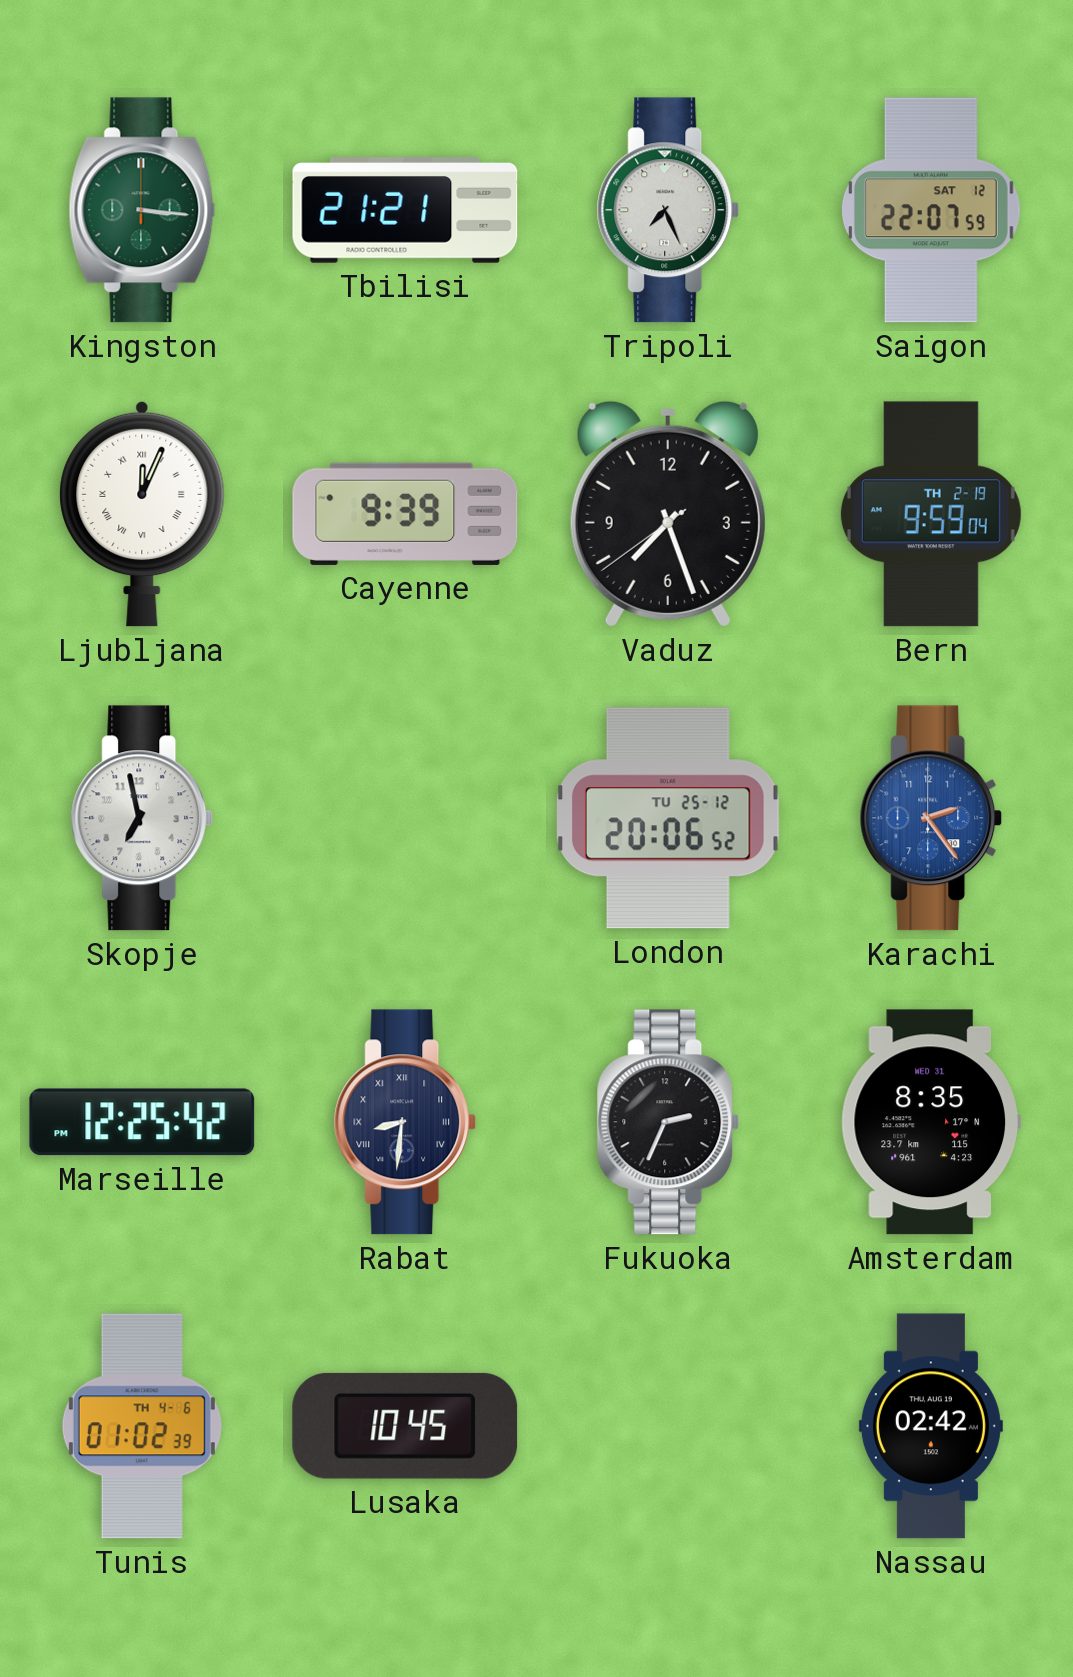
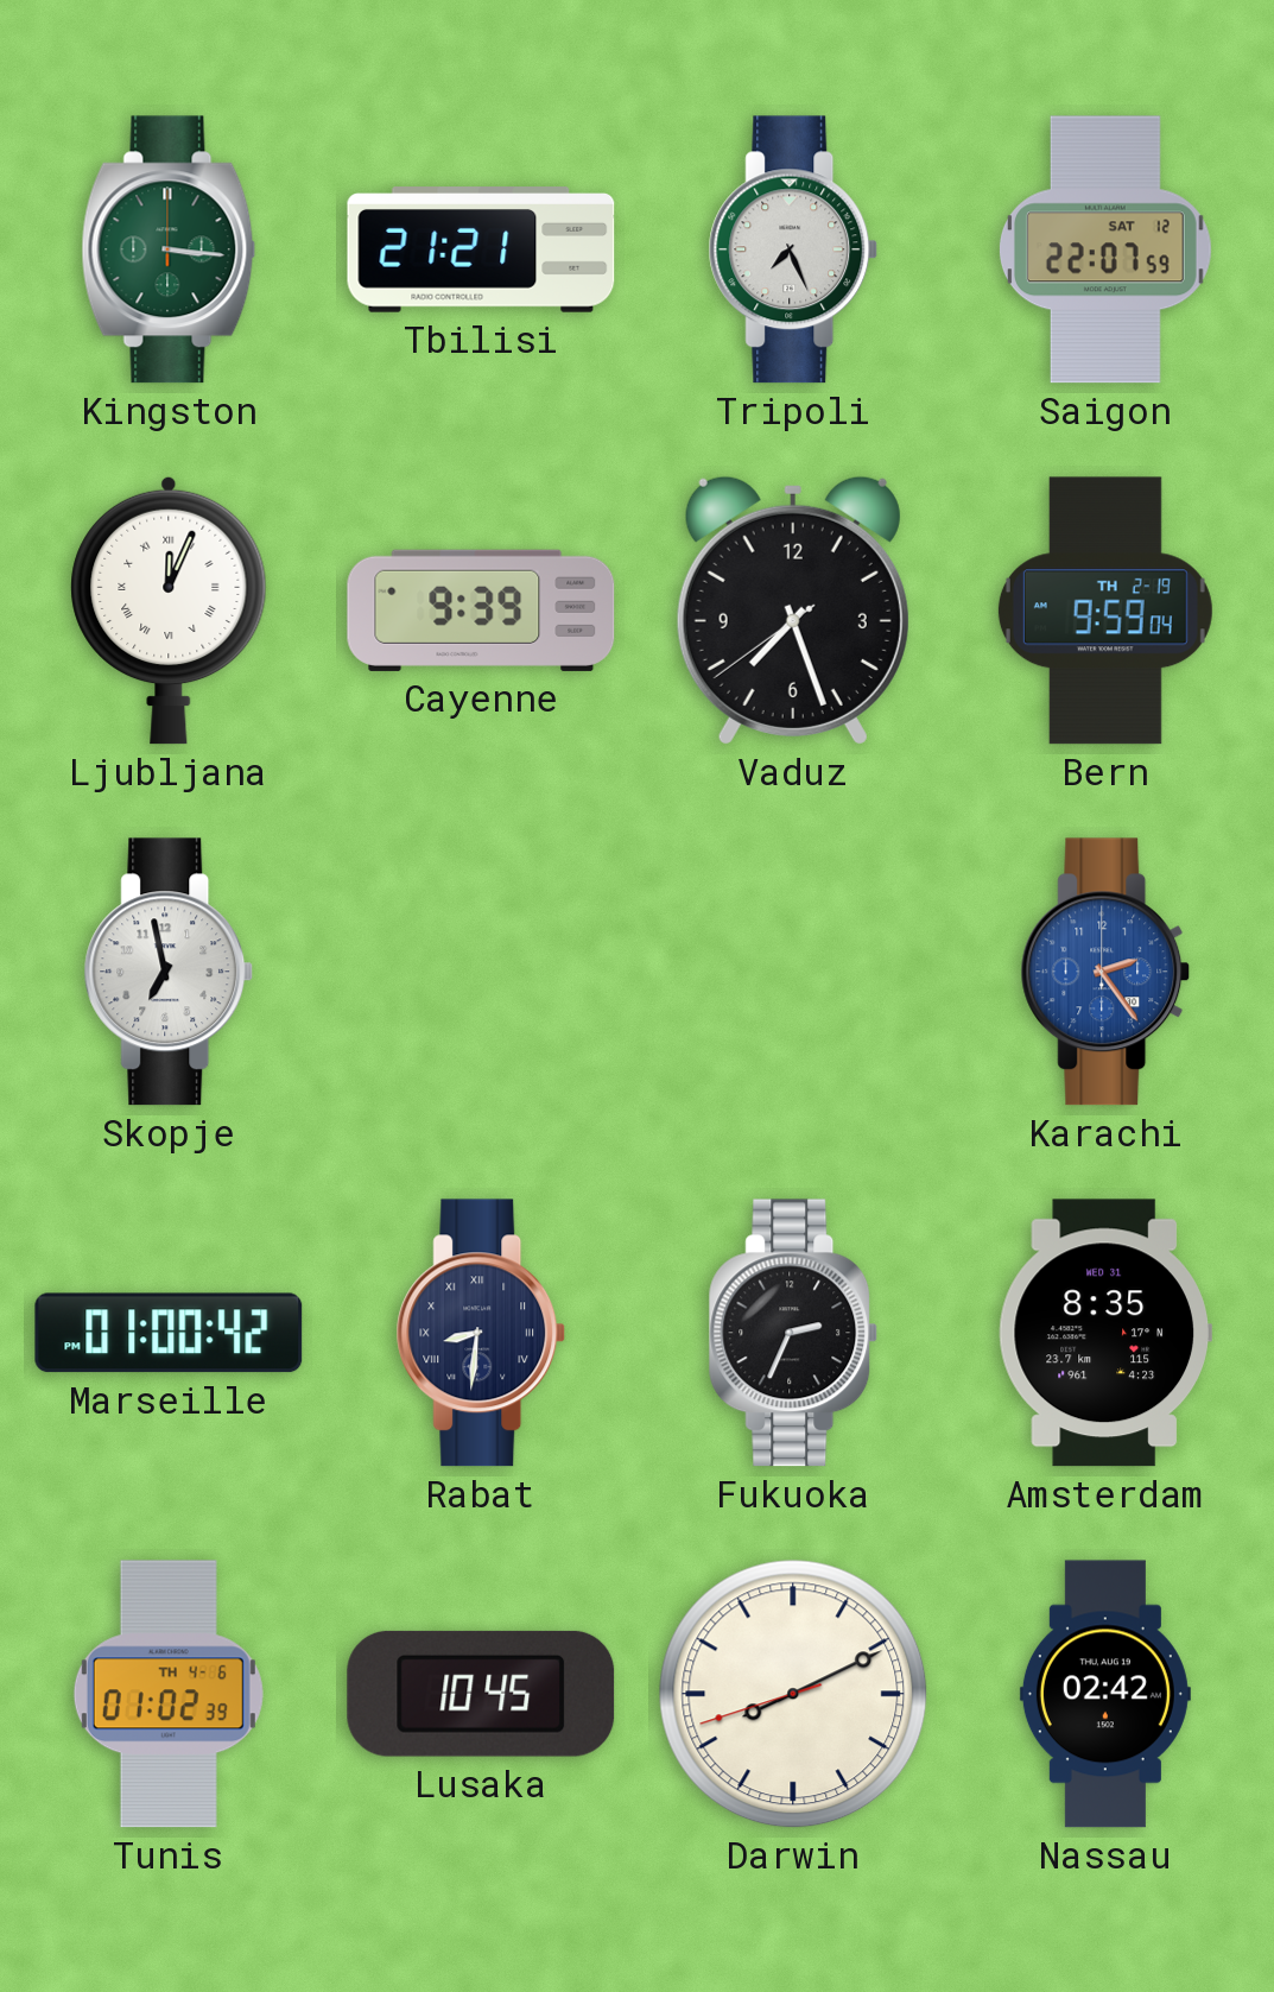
London: 20:06 -> none
Marseille: 12:25 -> 01:00
Darwin: none -> 8:10
